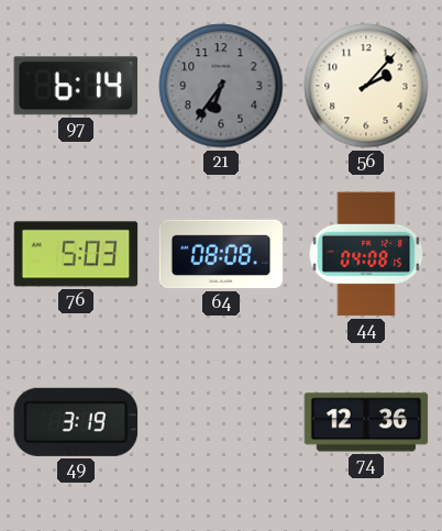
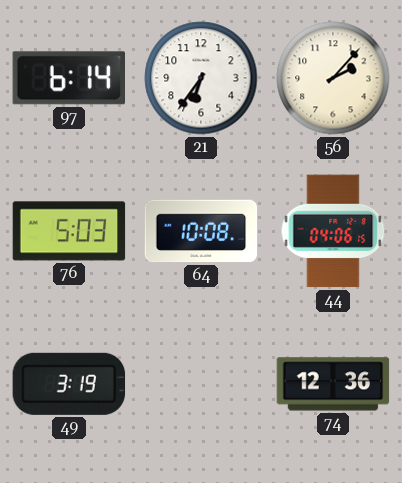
21 dial: grey -> white
64: 08:08 -> 10:08
44: 04:08 -> 04:06
